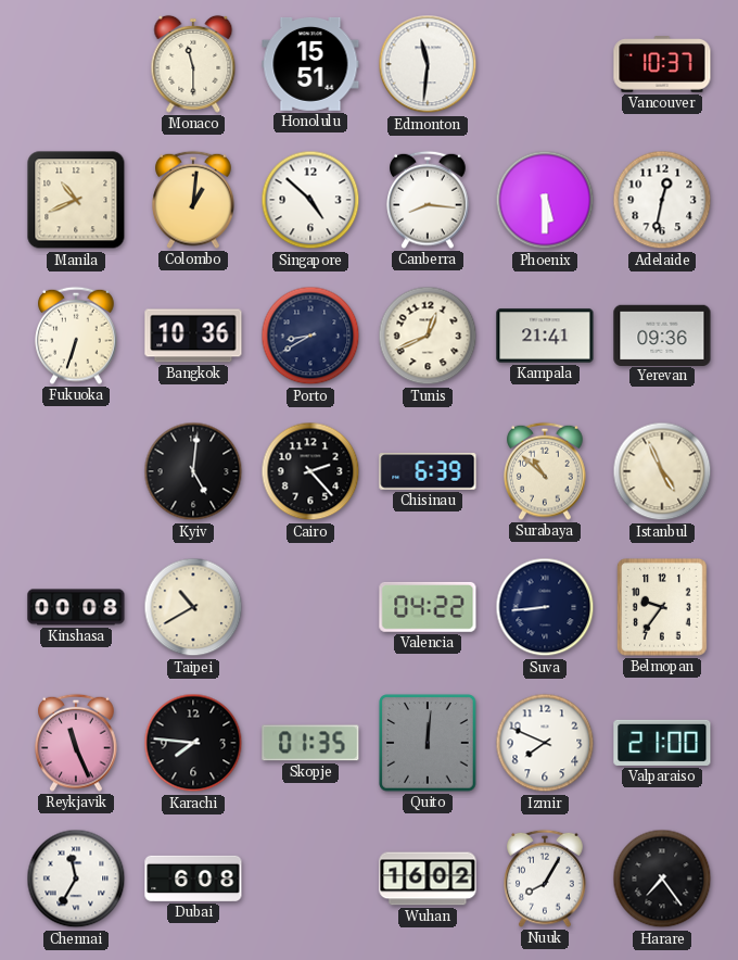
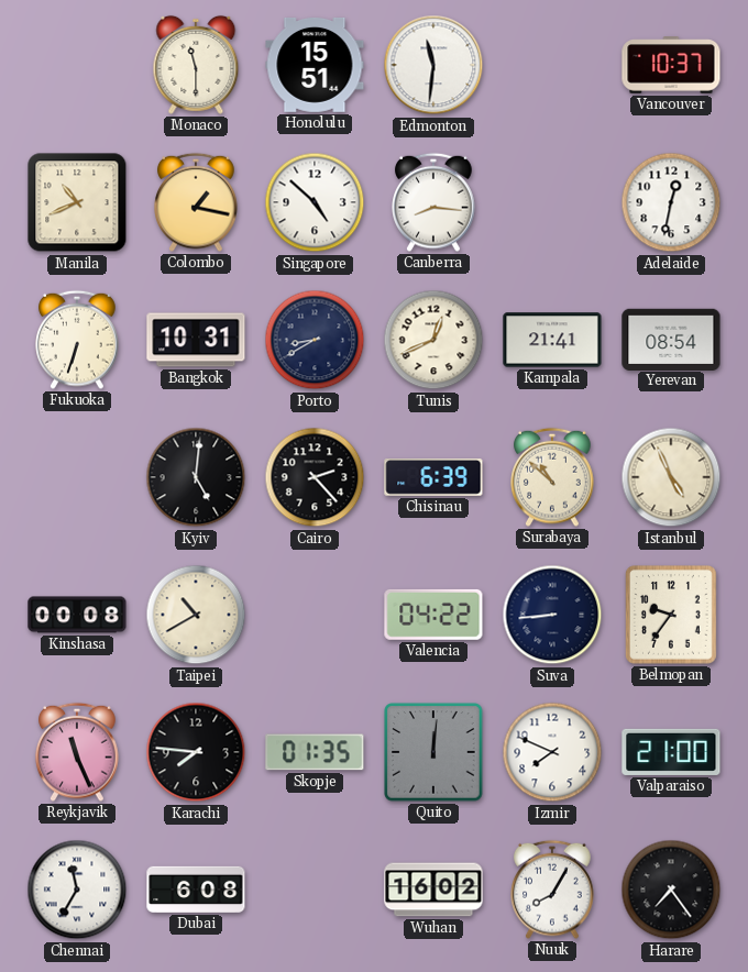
Colombo: 1:01 -> 1:17
Phoenix: 5:30 -> none
Bangkok: 10:36 -> 10:31
Yerevan: 09:36 -> 08:54
